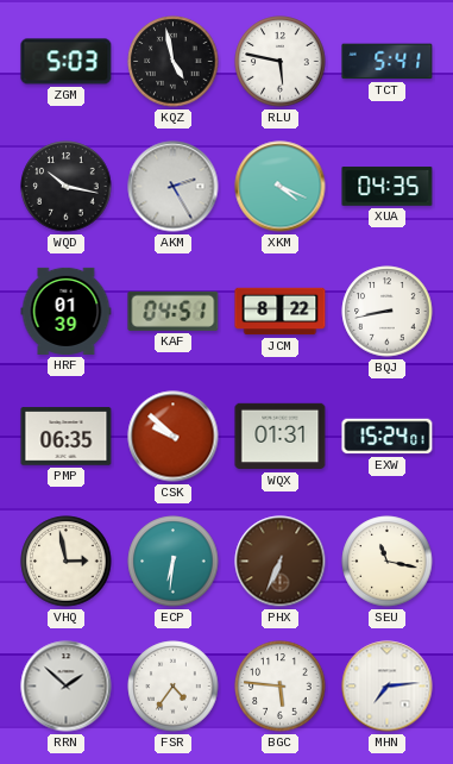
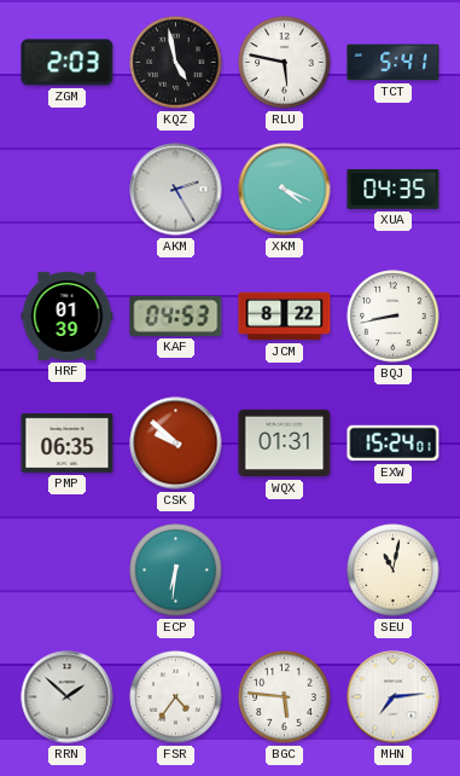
ZGM: 5:03 -> 2:03
WQD: 10:17 -> none
KAF: 04:51 -> 04:53
VHQ: 2:58 -> none
PHX: 6:34 -> none
SEU: 11:17 -> 11:02
